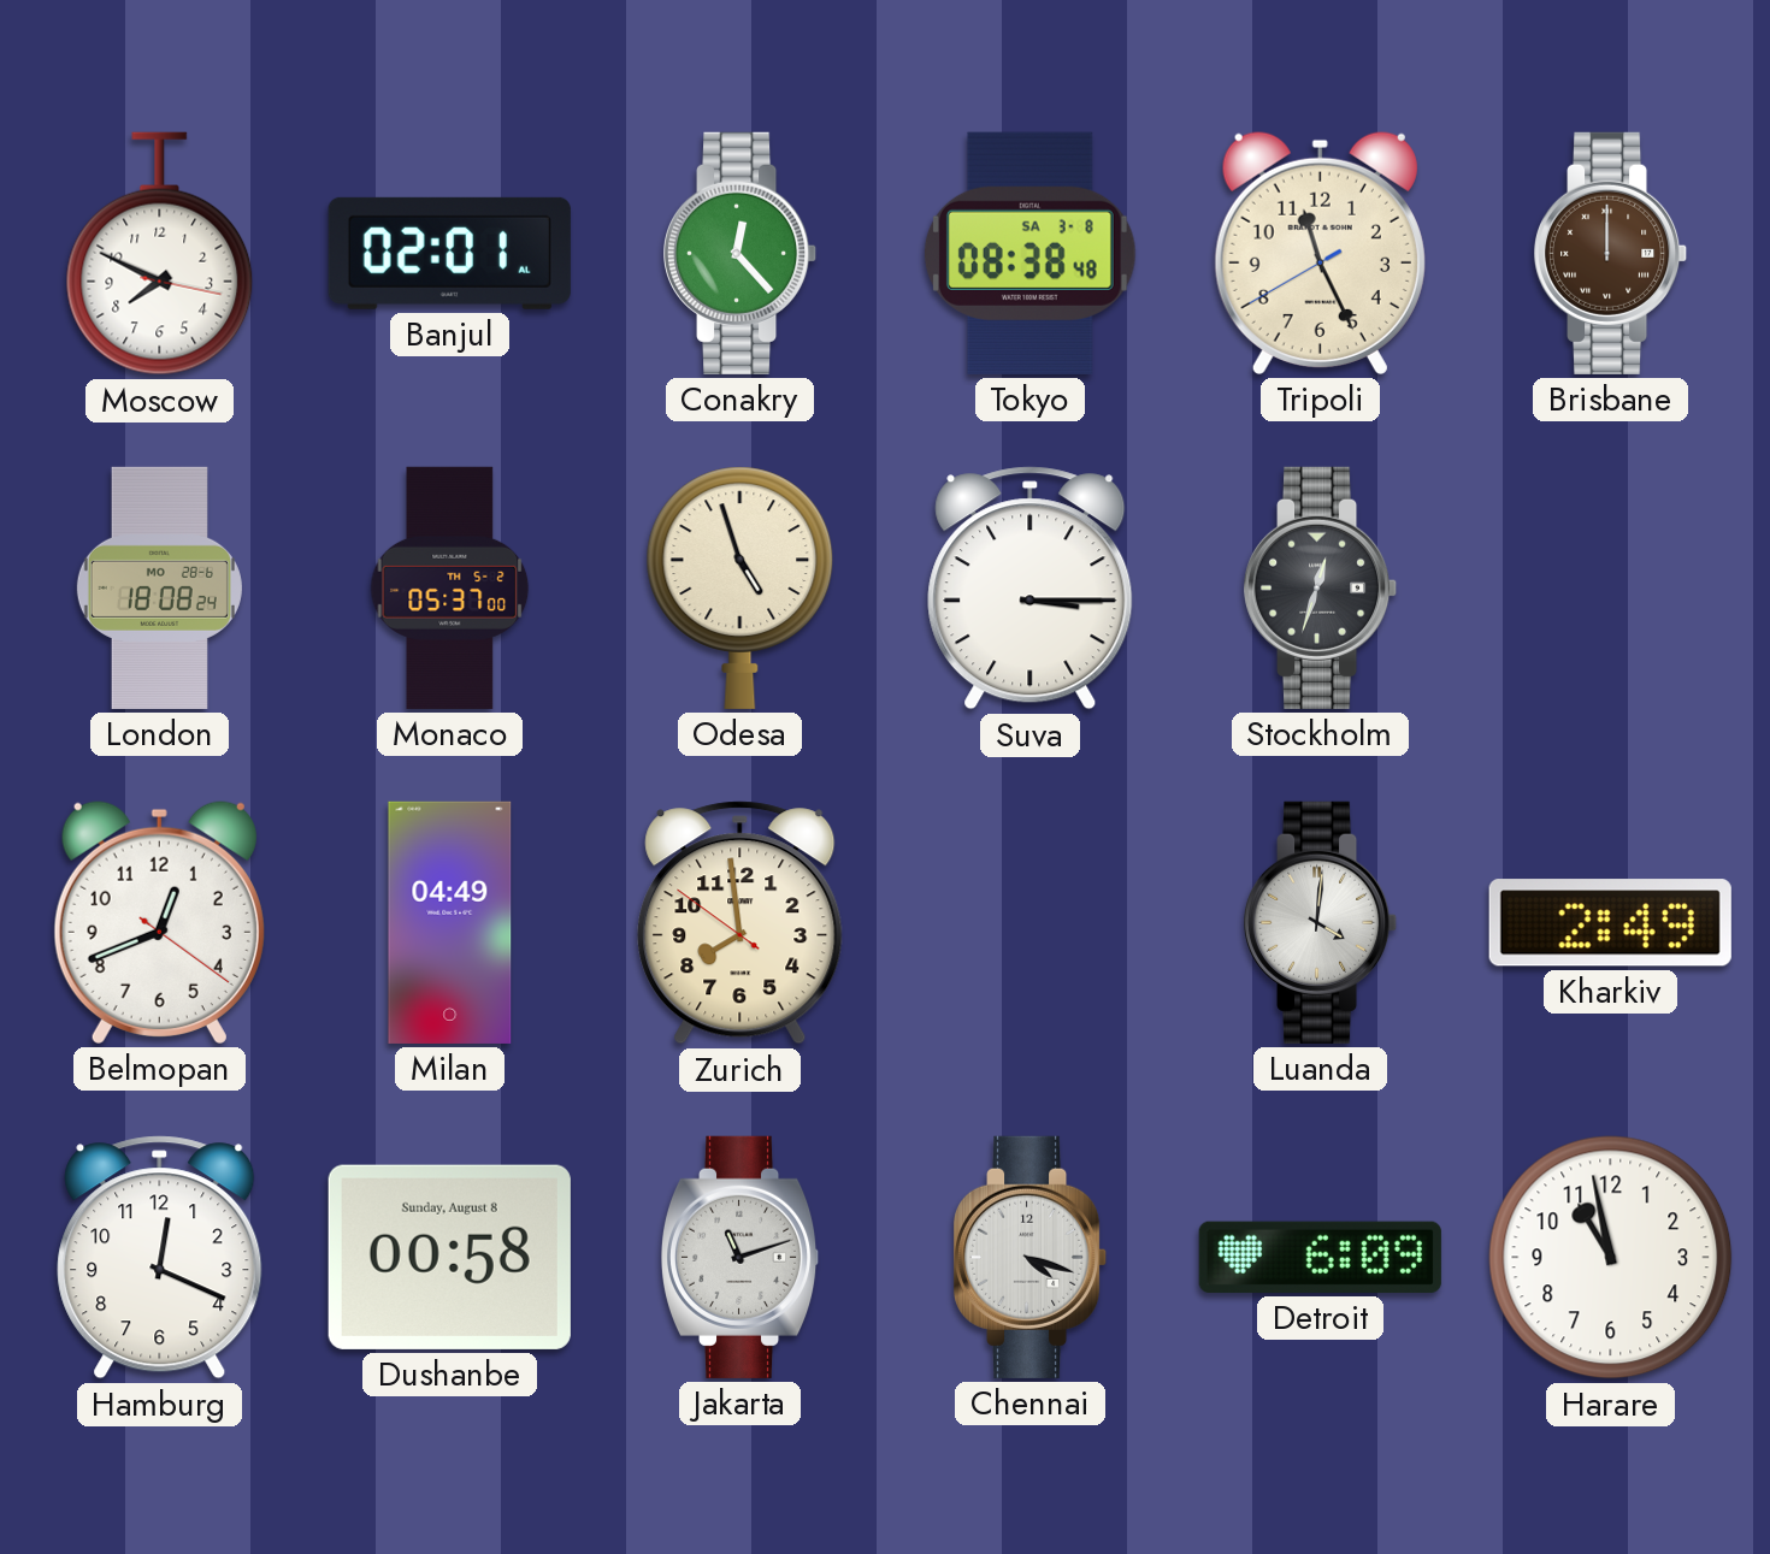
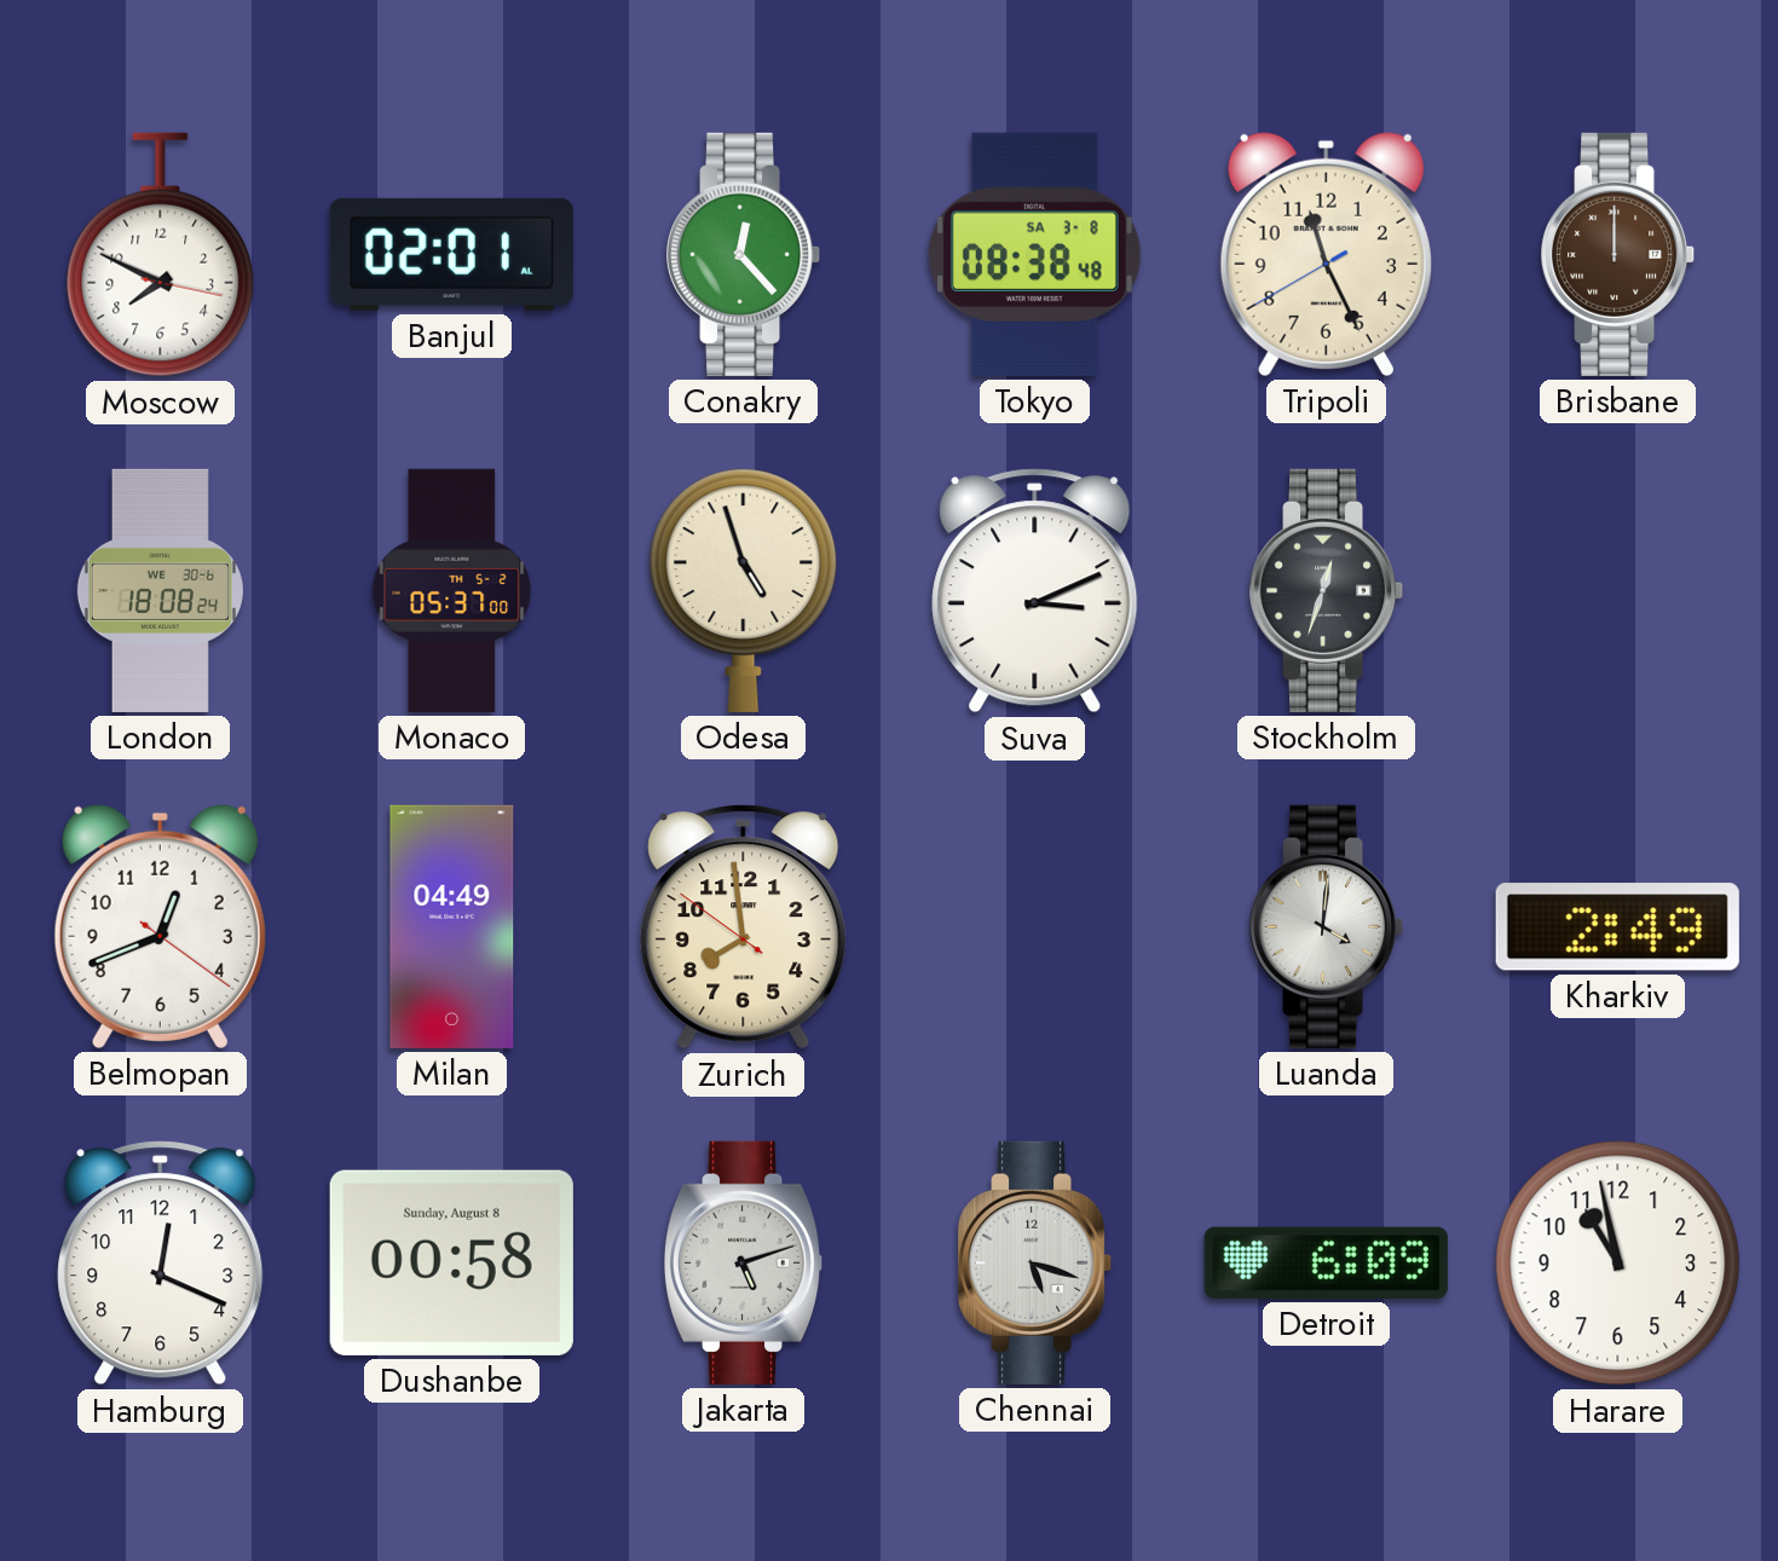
London date: MO 28-6 -> WE 30-6
Suva: 3:15 -> 3:11
Jakarta: 11:12 -> 5:12
Chennai: 4:18 -> 5:18
